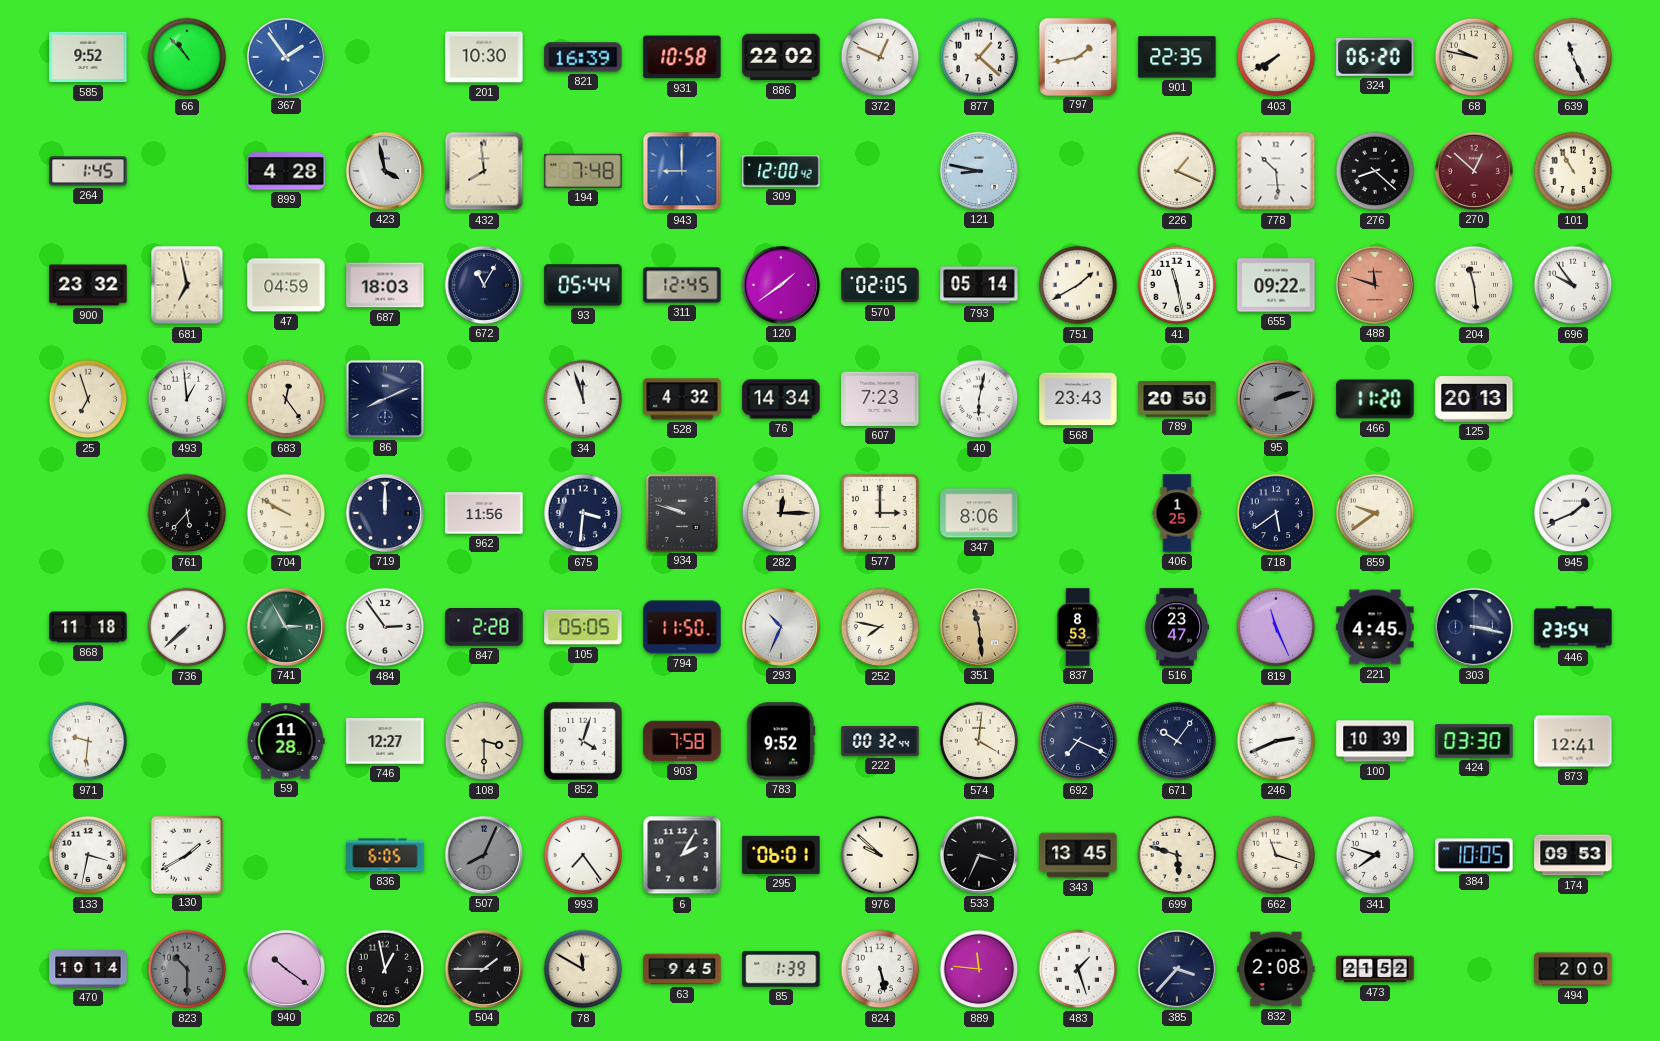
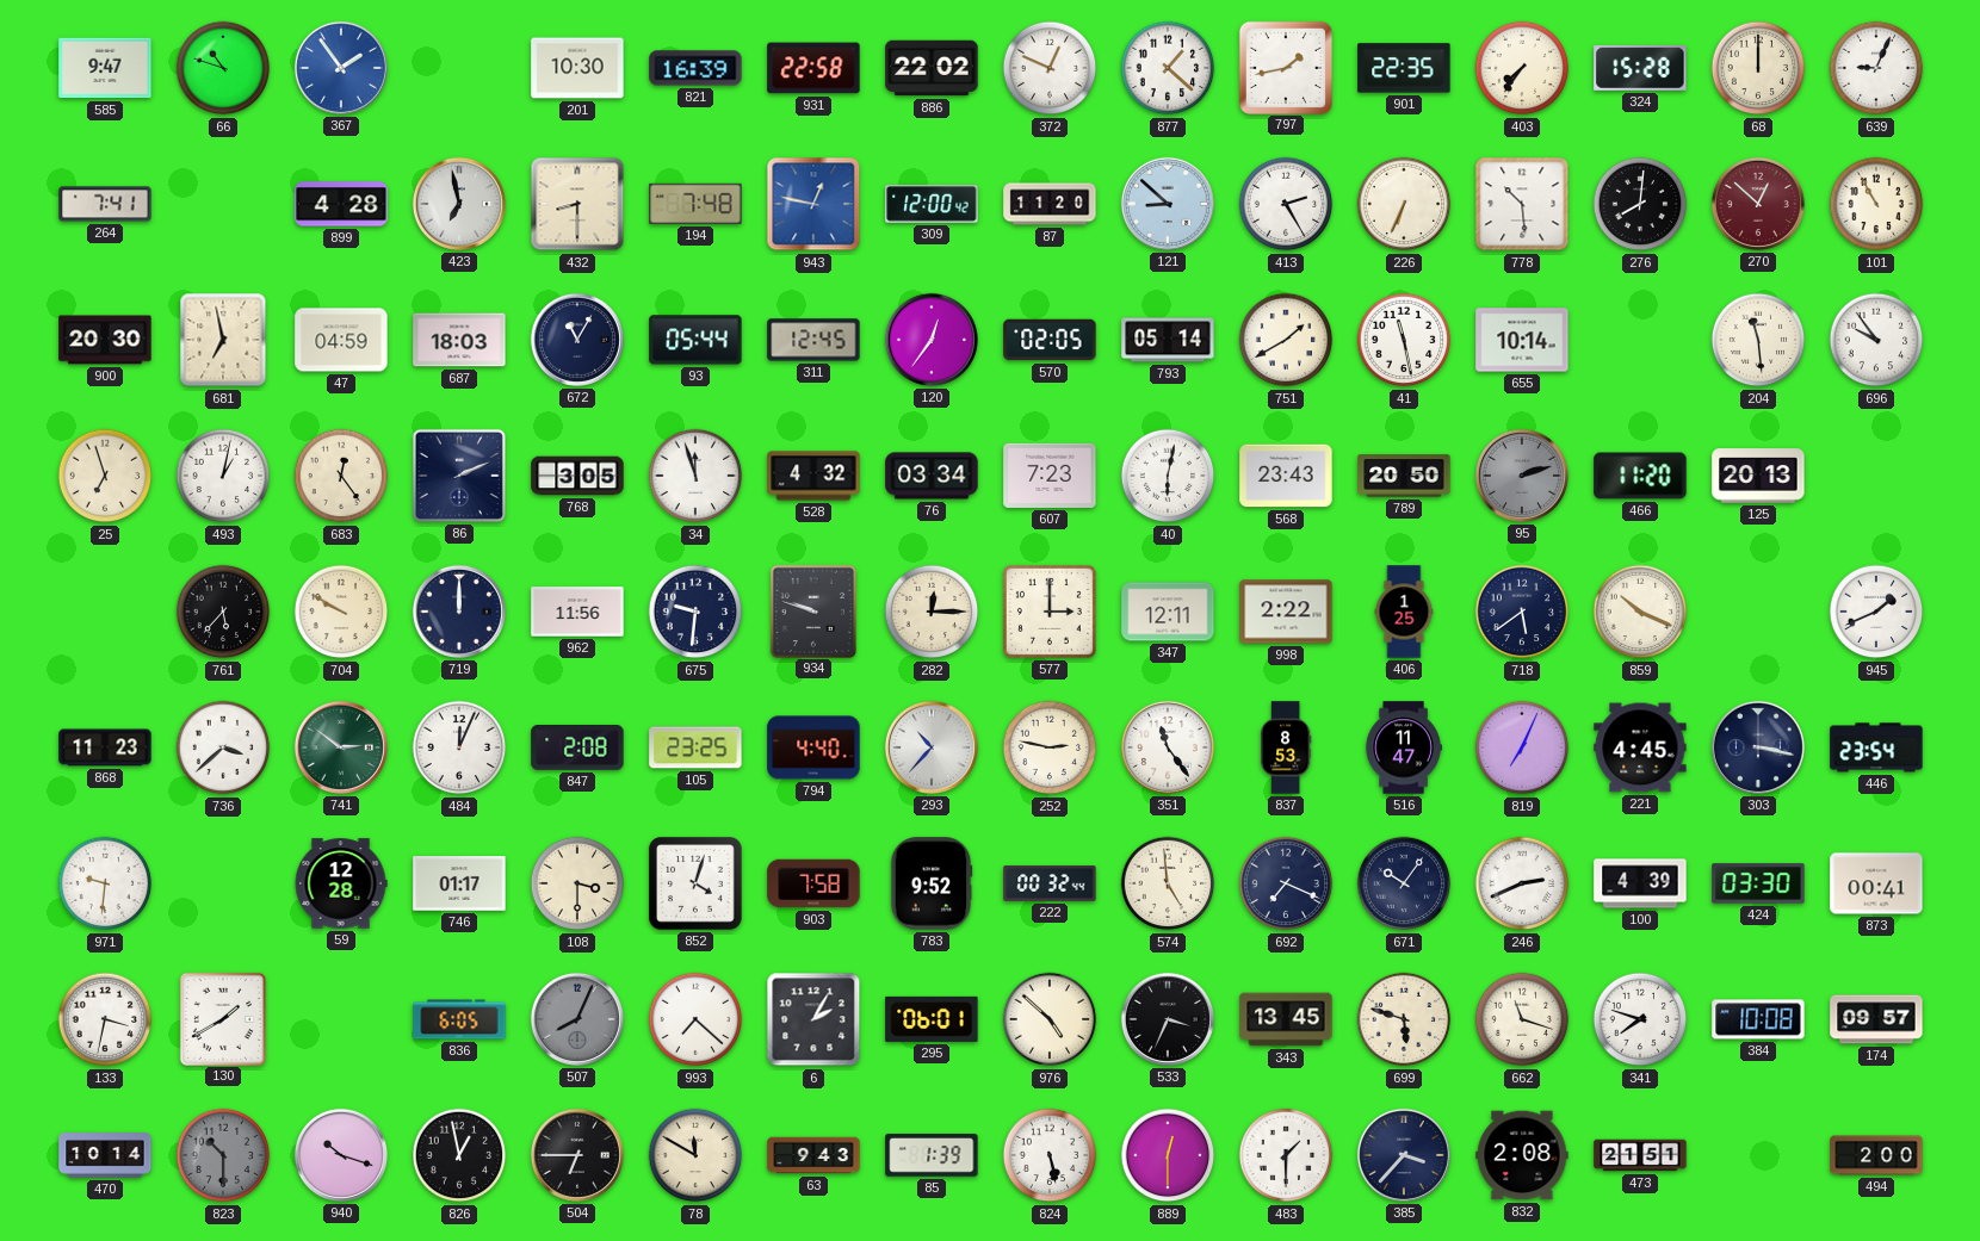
585: 9:52 -> 9:47
66: 10:53 -> 10:48
931: 10:58 -> 22:58
403: 7:40 -> 7:36
324: 06:20 -> 15:28
68: 9:47 -> 12:00
639: 11:26 -> 9:04
264: 1:45 -> 7:41
423: 3:58 -> 6:58
432: 7:59 -> 8:30
943: 9:00 -> 12:47
87: none -> 11:20
121: 8:47 -> 8:52
413: none -> 2:25
226: 1:19 -> 6:34
276: 8:22 -> 8:01
900: 23:32 -> 20:30
120: 1:39 -> 12:36
655: 09:22 -> 10:14
488: 11:48 -> none
493: 12:59 -> 1:02
86: 8:11 -> 2:11
768: none -> 3:05
76: 14:34 -> 03:34
675: 3:31 -> 9:31
347: 8:06 -> 12:11
998: none -> 2:22
859: 9:39 -> 10:19
868: 11:18 -> 11:23
736: 7:38 -> 3:38
741: 2:55 -> 2:51
484: 2:54 -> 12:04
847: 2:28 -> 2:08
105: 05:05 -> 23:25
794: 11:50 -> 4:40
293: 10:34 -> 10:37
252: 7:47 -> 2:47
351: 11:29 -> 11:24
351 dial: champagne -> white
516: 23:47 -> 11:47
819: 11:26 -> 7:04
59: 11:28 -> 12:28
746: 12:27 -> 01:17
574: 4:01 -> 4:59
100: 10:39 -> 4:39
873: 12:41 -> 00:41
993: 7:24 -> 7:22
976: 9:52 -> 4:52
384: 10:05 -> 10:08
174: 09:53 -> 09:57
940: 10:21 -> 10:18
504: 1:45 -> 6:45
63: 9:45 -> 9:43
889: 11:46 -> 12:30
483: 1:27 -> 1:30
473: 21:52 -> 21:51
